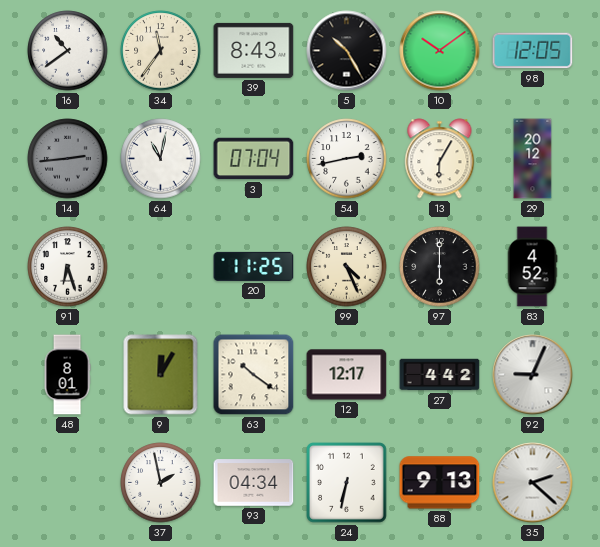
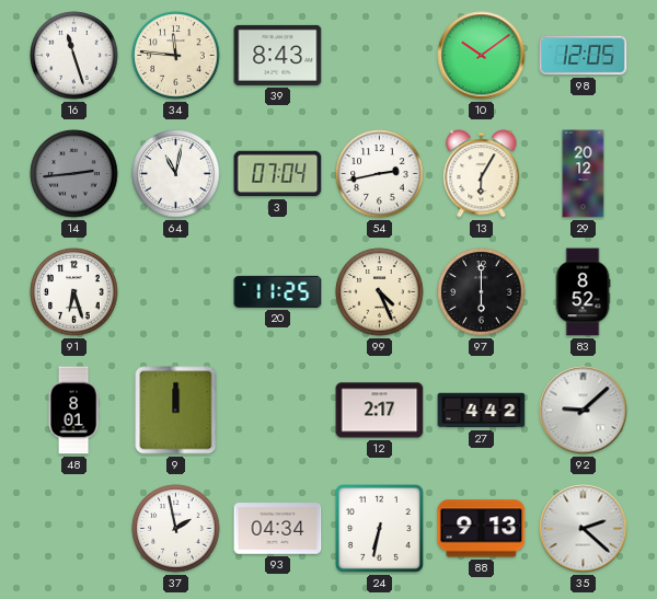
16: 10:39 -> 11:27
34: 11:36 -> 11:46
5: 10:25 -> none
83: 4:52 -> 8:52
9: 12:05 -> 12:00
63: 10:21 -> none
12: 12:17 -> 2:17
92: 9:04 -> 9:08
